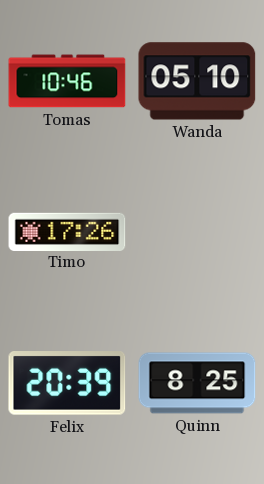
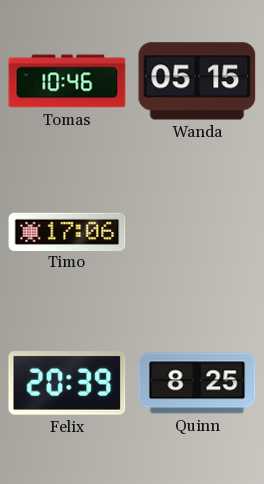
Wanda: 05:10 -> 05:15
Timo: 17:26 -> 17:06
